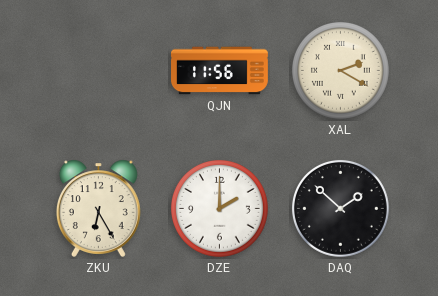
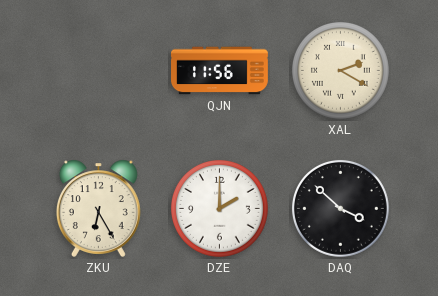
DAQ: 1:52 -> 3:52
